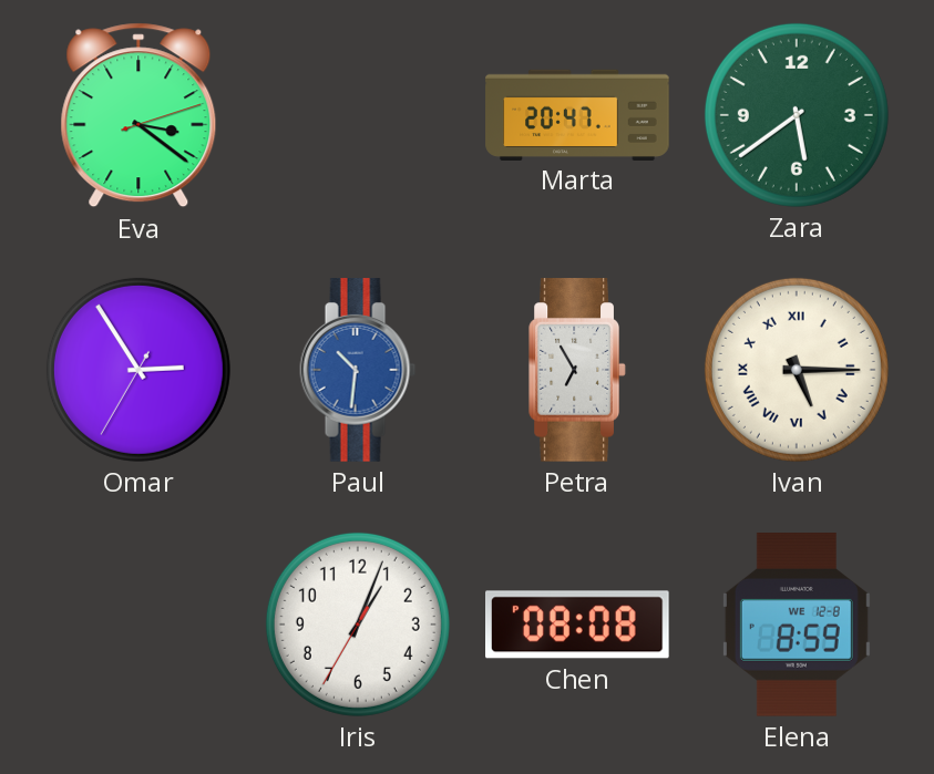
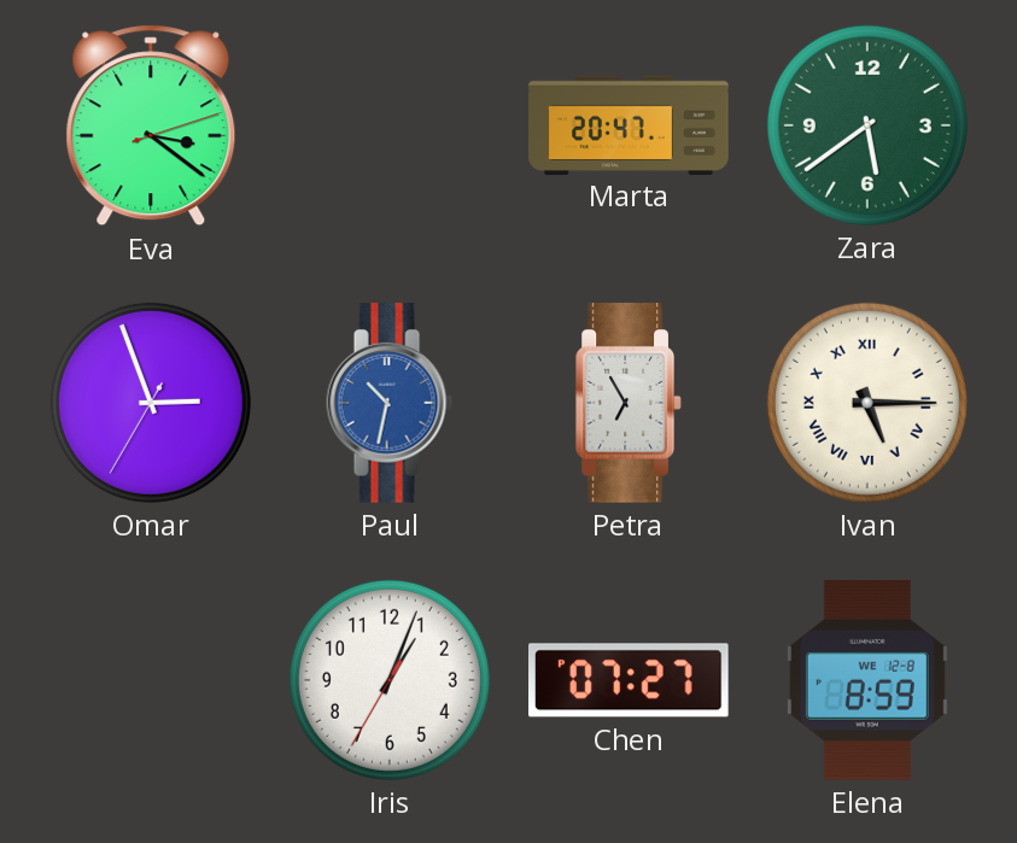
Omar: 2:54 -> 2:56
Paul: 10:31 -> 10:32
Chen: 08:08 -> 07:27
